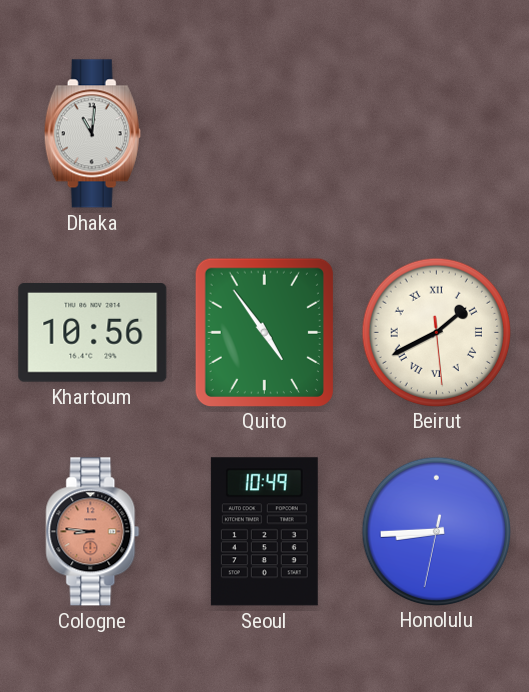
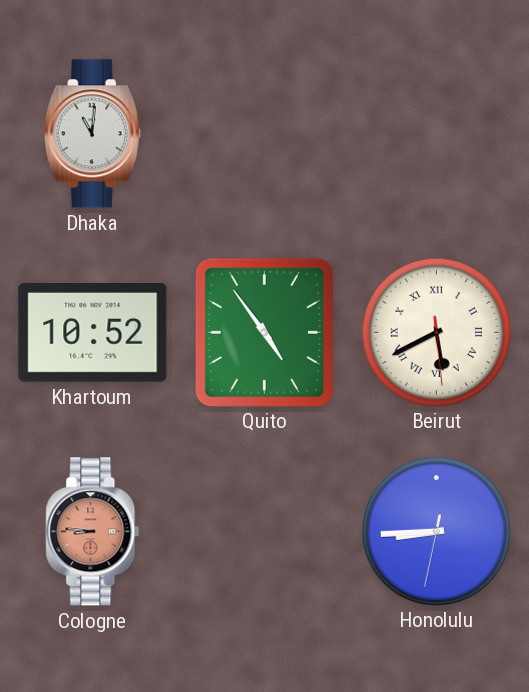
Khartoum: 10:56 -> 10:52
Beirut: 1:40 -> 5:40
Seoul: 10:49 -> none
